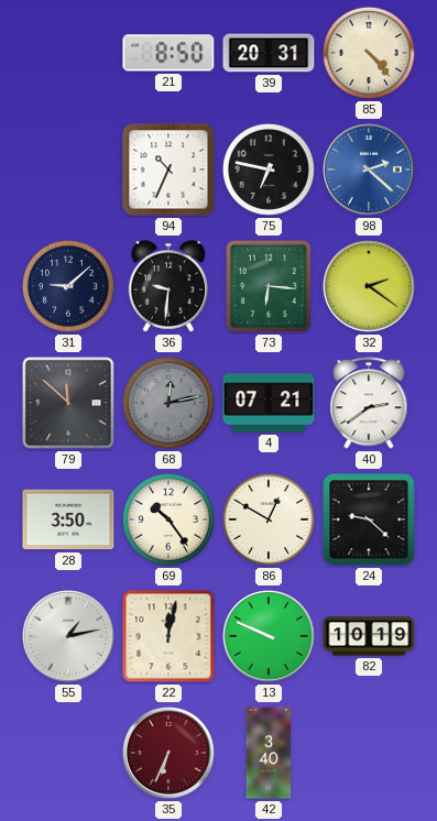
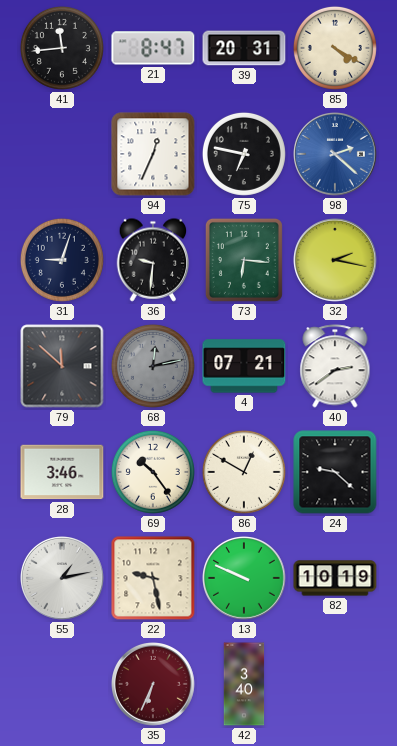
41: none -> 11:44
21: 8:50 -> 8:47
85: 4:23 -> 4:20
94: 10:34 -> 12:34
31: 9:08 -> 9:03
32: 2:21 -> 2:17
28: 3:50 -> 3:46
22: 12:02 -> 9:28
